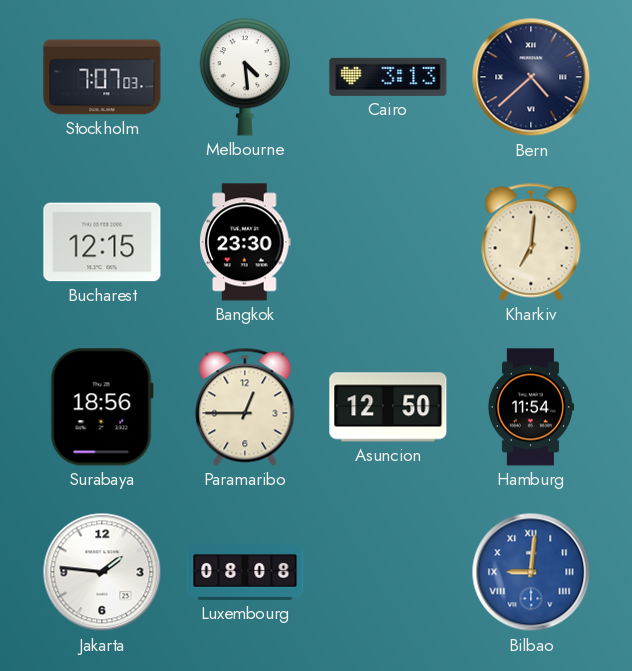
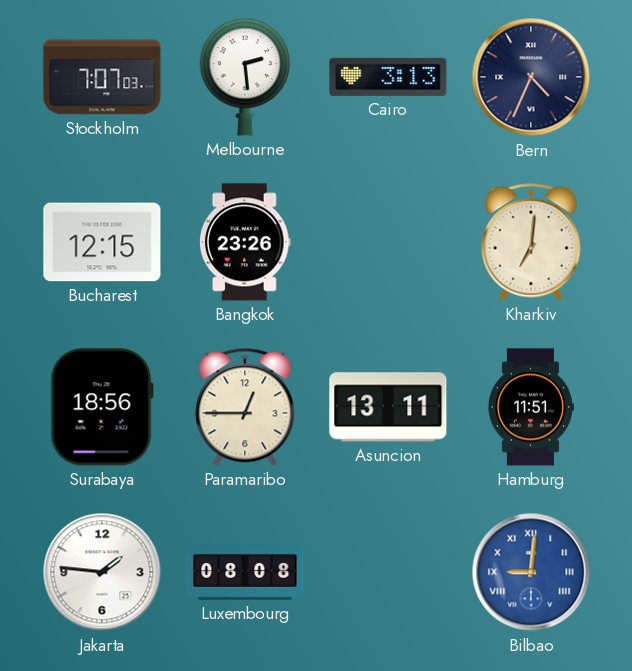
Melbourne: 4:29 -> 2:29
Bern: 4:38 -> 4:34
Bangkok: 23:30 -> 23:26
Asuncion: 12:50 -> 13:11
Hamburg: 11:54 -> 11:51
